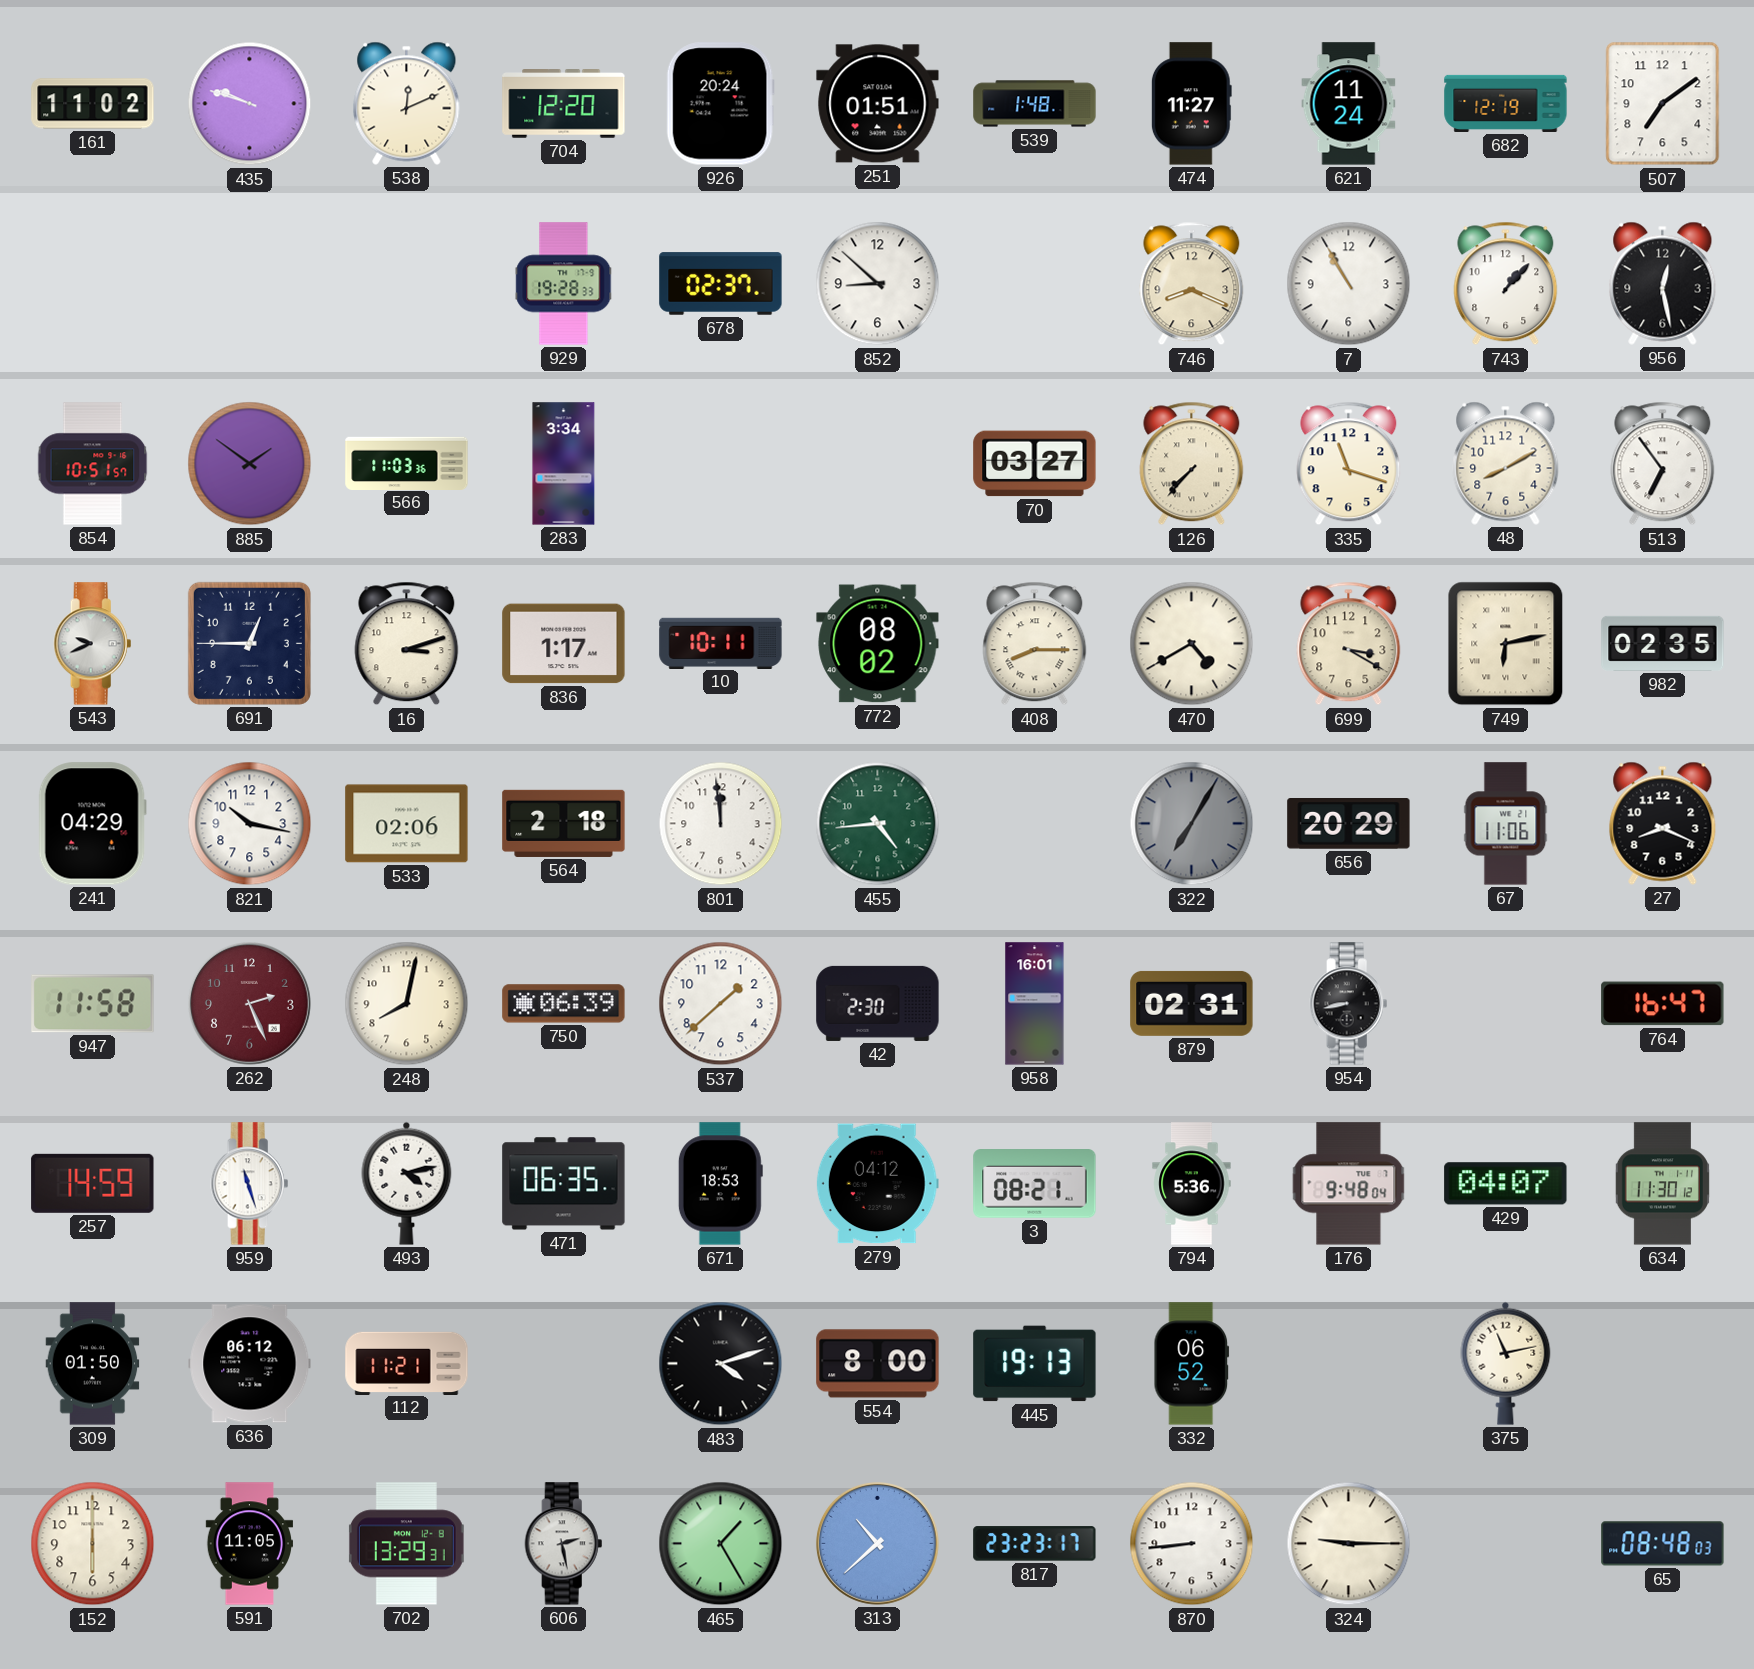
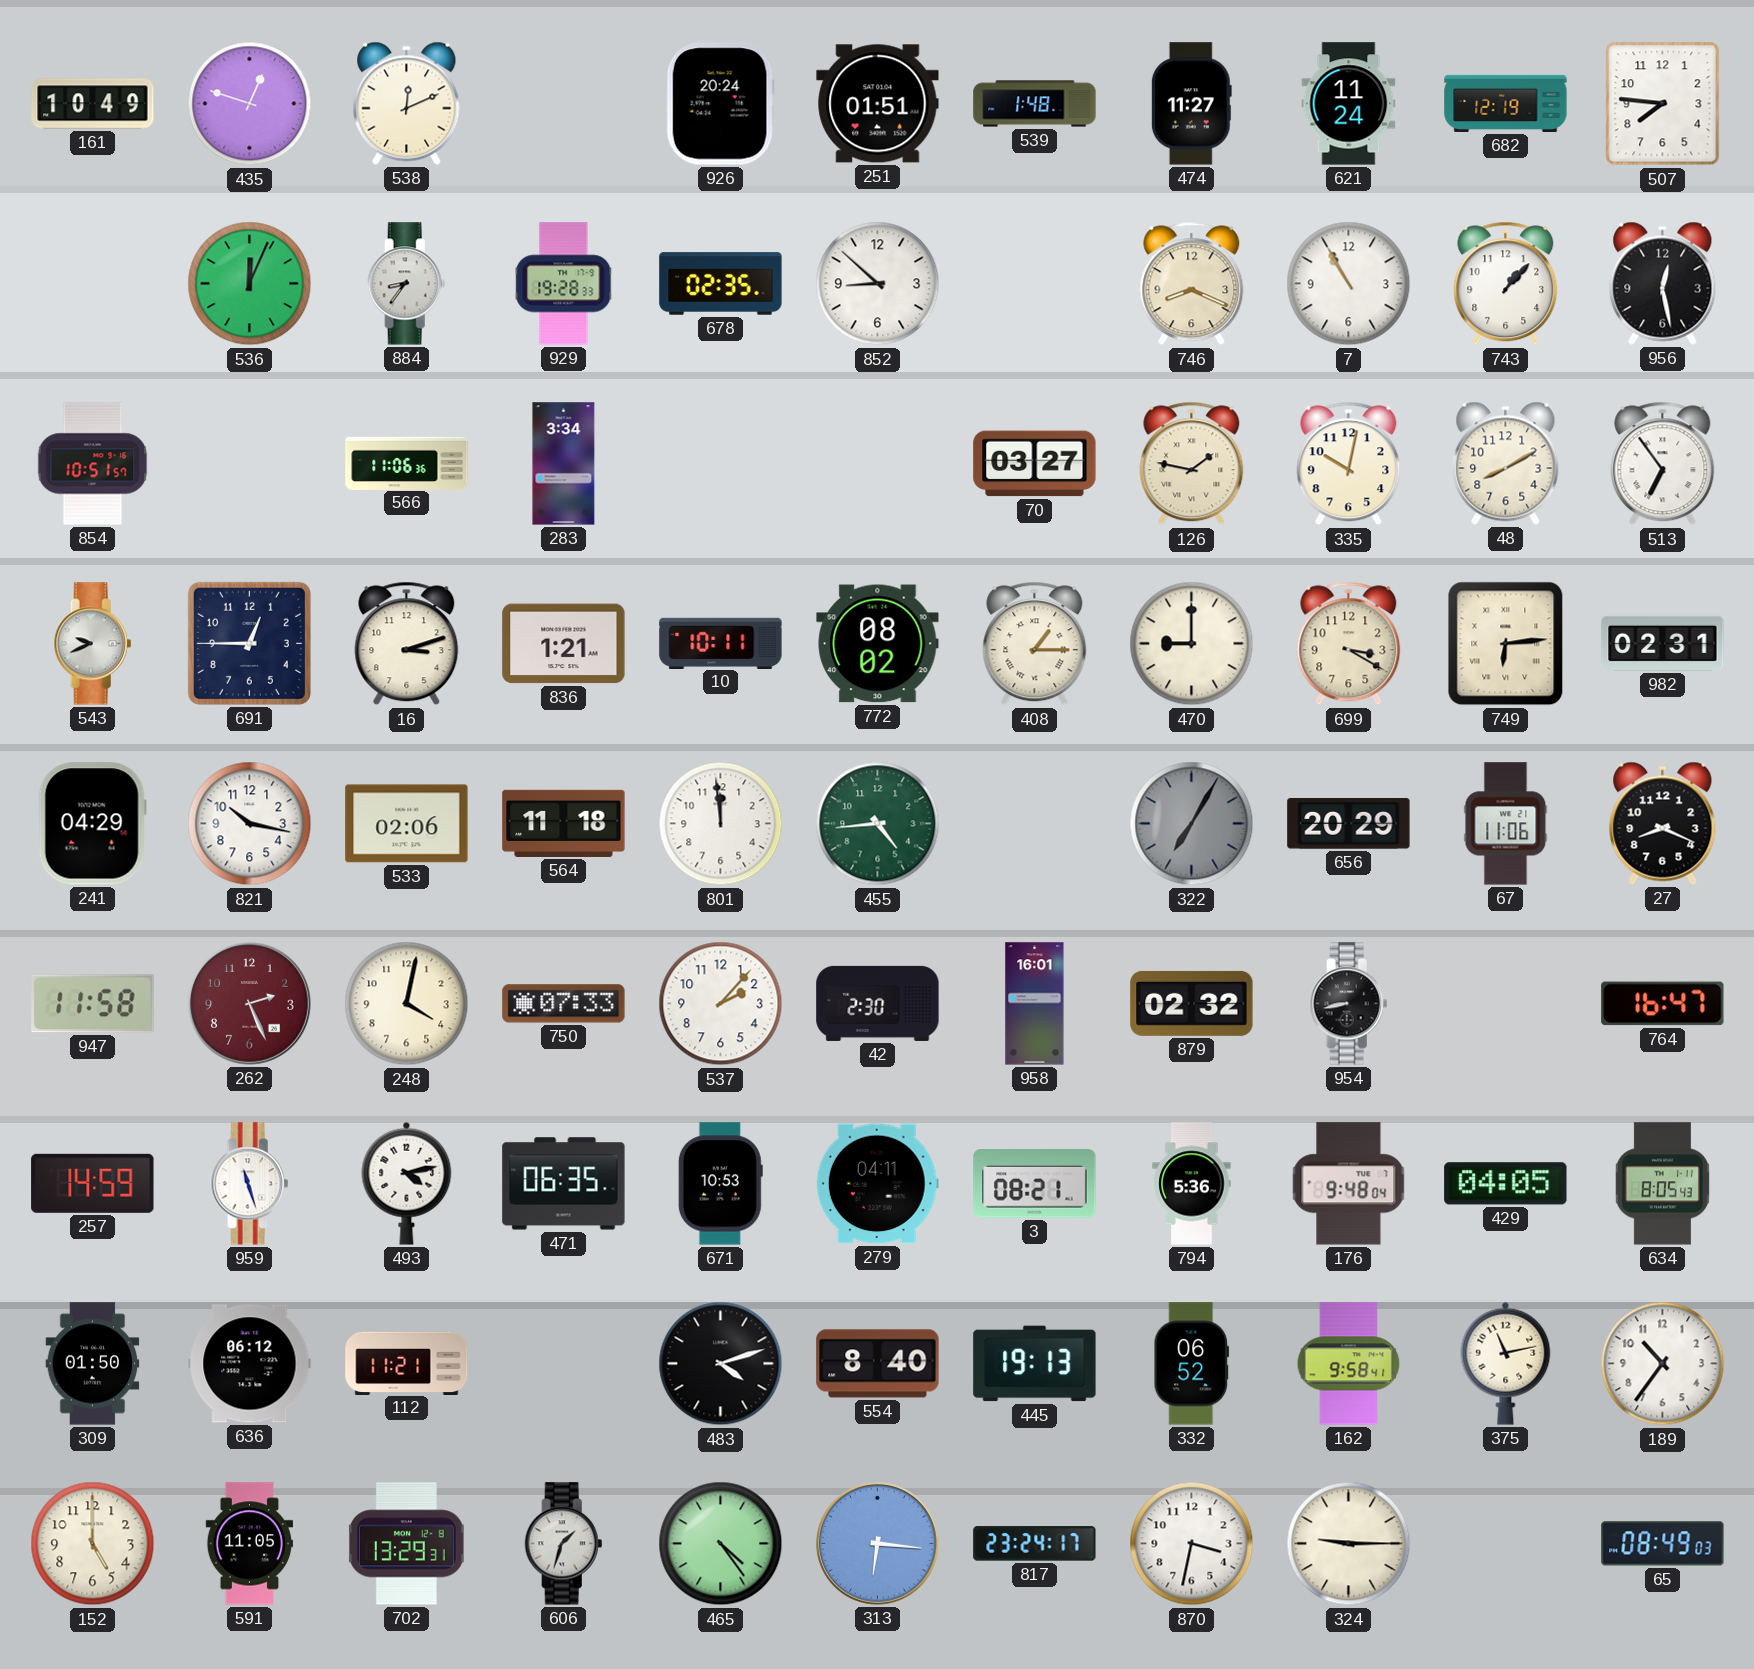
161: 11:02 -> 10:49
435: 9:48 -> 12:48
704: 12:20 -> none
507: 7:09 -> 7:46
536: none -> 12:04
884: none -> 8:36
678: 02:37 -> 02:35
885: 1:51 -> none
566: 11:03 -> 11:06
126: 7:37 -> 1:47
335: 11:18 -> 10:02
836: 1:17 -> 1:21
408: 8:15 -> 1:15
470: 4:40 -> 9:00
749: 6:13 -> 6:14
982: 02:35 -> 02:31
564: 2:18 -> 11:18
248: 8:02 -> 4:02
750: 06:39 -> 07:33
537: 1:38 -> 2:07
879: 02:31 -> 02:32
671: 18:53 -> 10:53
279: 04:12 -> 04:11
429: 04:07 -> 04:05
634: 11:30 -> 8:05
554: 8:00 -> 8:40
162: none -> 9:58
189: none -> 10:36
152: 6:00 -> 5:00
606: 2:28 -> 1:33
465: 1:25 -> 4:24
313: 10:38 -> 6:16
817: 23:23 -> 23:24
870: 8:44 -> 3:32
65: 08:48 -> 08:49
